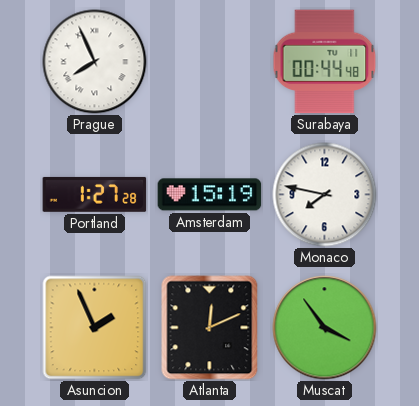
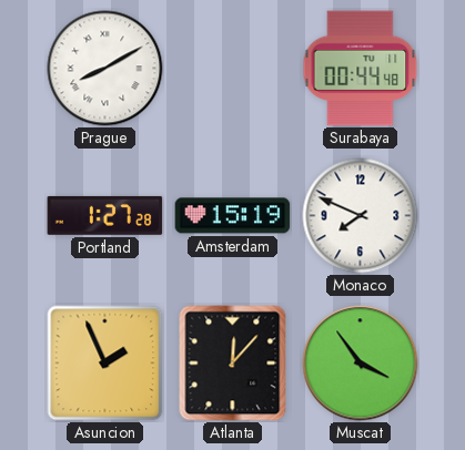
Prague: 7:56 -> 8:10
Monaco: 7:47 -> 7:49
Atlanta: 12:11 -> 12:07
